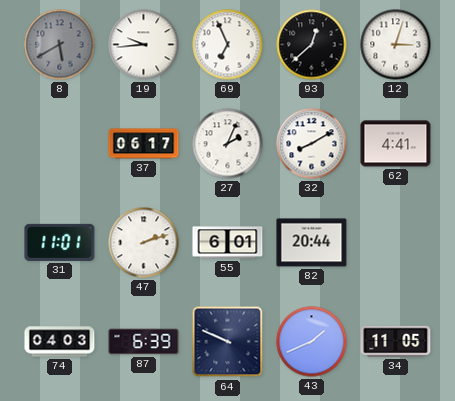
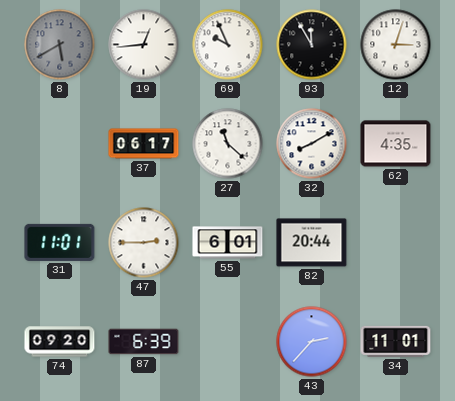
19: 9:44 -> 12:44
69: 6:56 -> 9:56
93: 12:38 -> 11:55
27: 2:04 -> 11:22
62: 4:41 -> 4:35
47: 2:12 -> 2:45
74: 04:03 -> 09:20
64: 9:49 -> none
43: 1:41 -> 2:37
34: 11:05 -> 11:01
